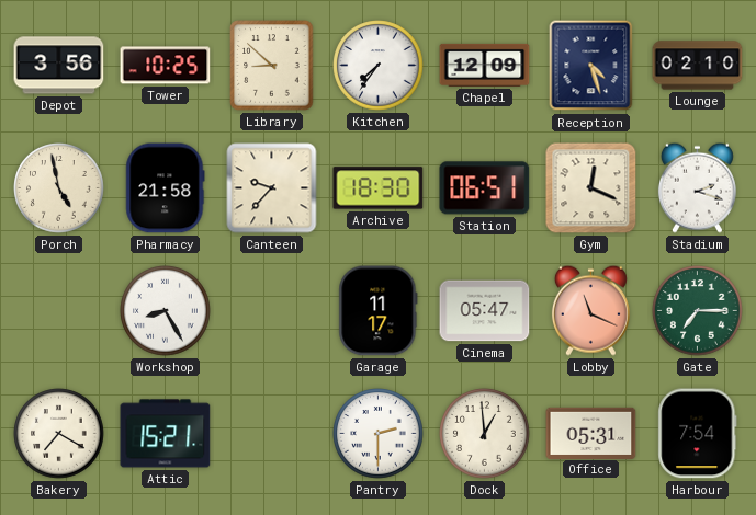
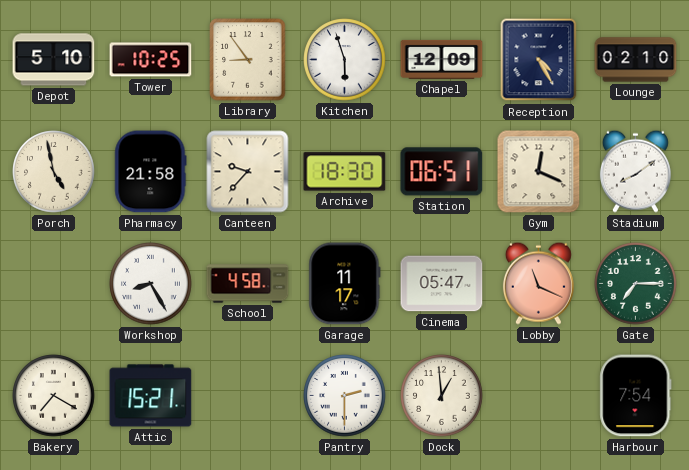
Depot: 3:56 -> 5:10
Library: 8:52 -> 8:54
Kitchen: 7:36 -> 5:57
Reception: 4:27 -> 4:25
Stadium: 2:18 -> 8:09
School: none -> 4:58
Office: 05:31 -> none
